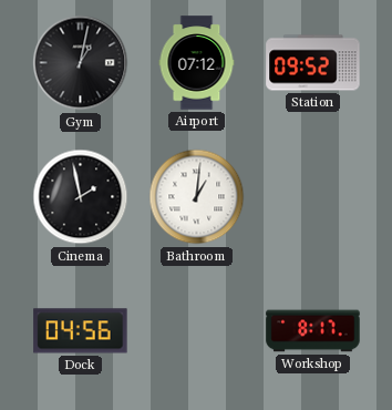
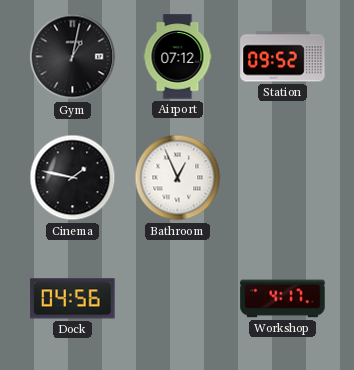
Cinema: 1:58 -> 1:47
Bathroom: 1:01 -> 12:56
Workshop: 8:17 -> 4:17
